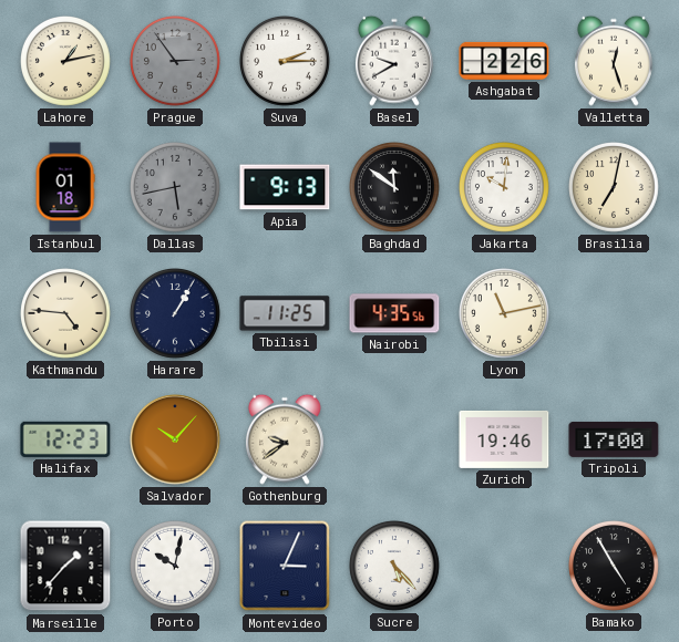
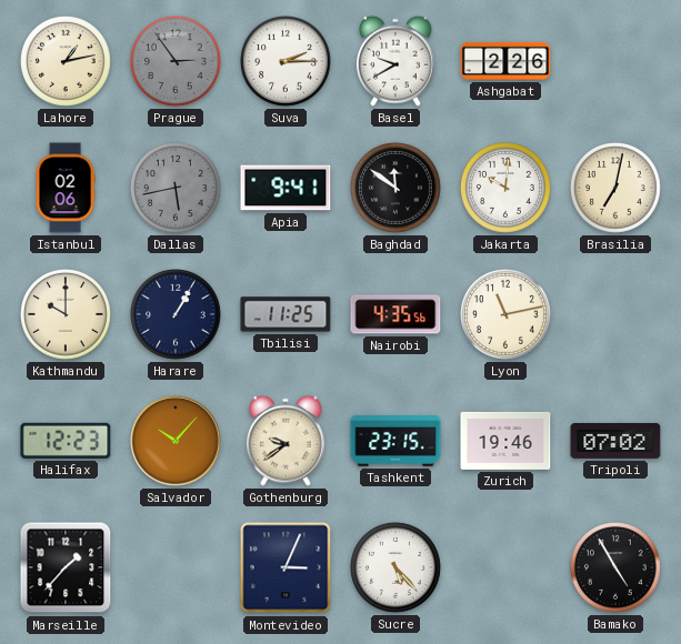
Valletta: 12:27 -> none
Istanbul: 01:18 -> 02:06
Apia: 9:13 -> 9:41
Kathmandu: 4:46 -> 10:00
Tashkent: none -> 23:15
Tripoli: 17:00 -> 07:02
Porto: 10:02 -> none
